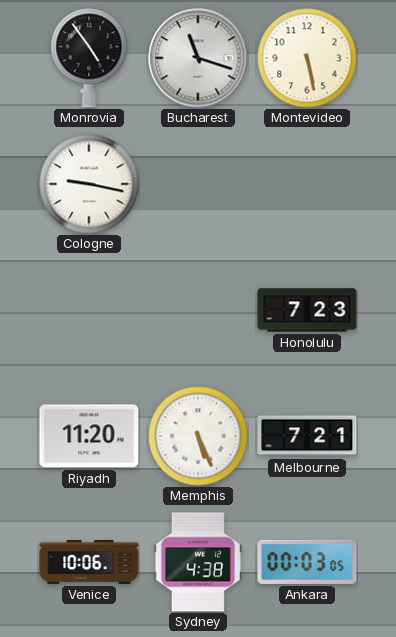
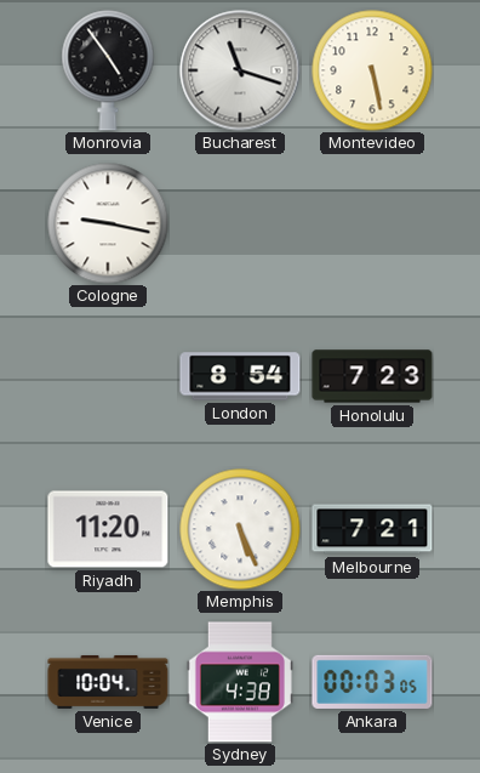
London: none -> 8:54
Venice: 10:06 -> 10:04
